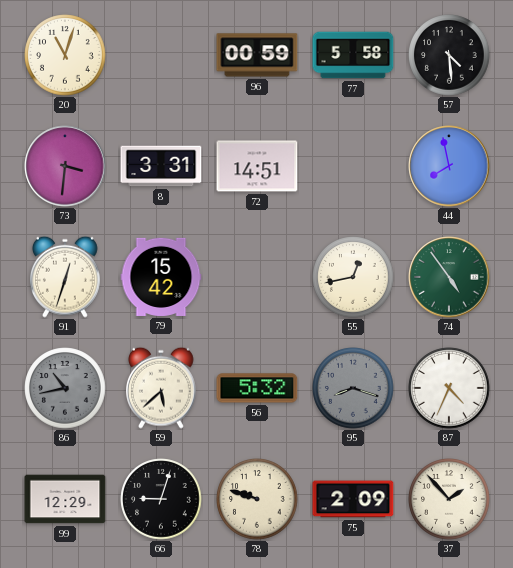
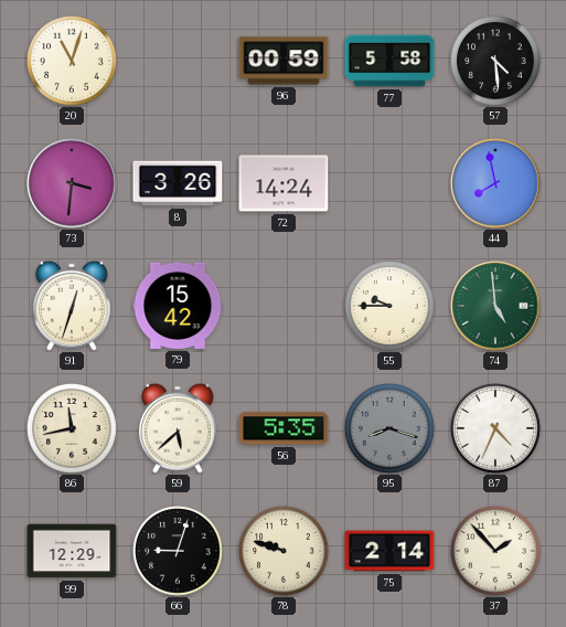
8: 3:31 -> 3:26
72: 14:51 -> 14:24
55: 12:43 -> 9:45
74: 4:54 -> 4:59
86: 10:43 -> 11:43
86 dial: grey -> cream
56: 5:32 -> 5:35
75: 2:09 -> 2:14
